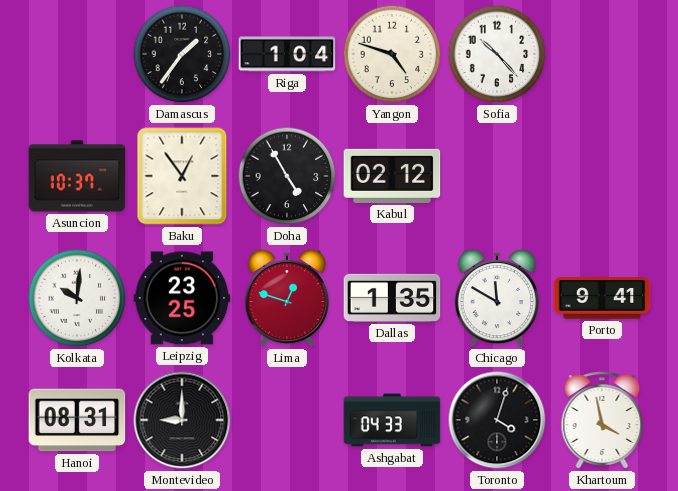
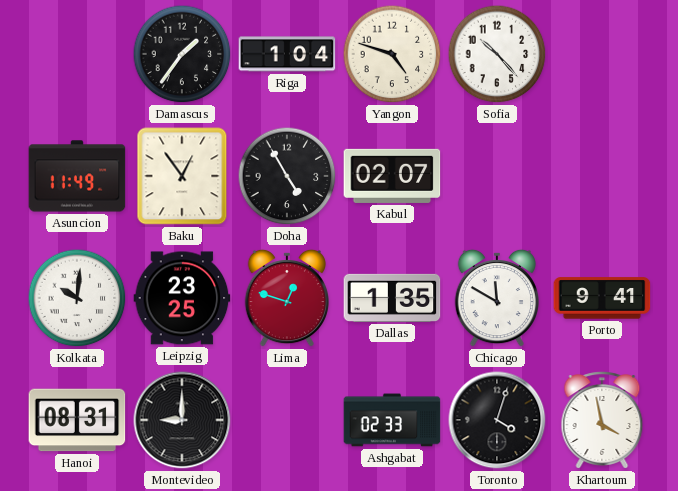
Asuncion: 10:37 -> 11:49
Kabul: 02:12 -> 02:07
Ashgabat: 04:33 -> 02:33
